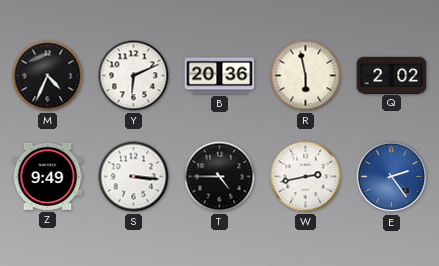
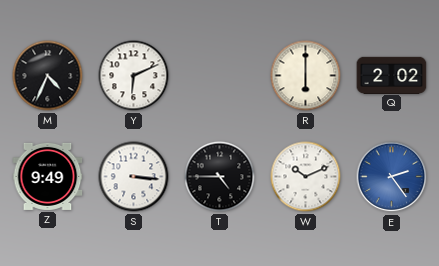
B: 20:36 -> none
R: 5:58 -> 6:00
W: 2:43 -> 10:11
